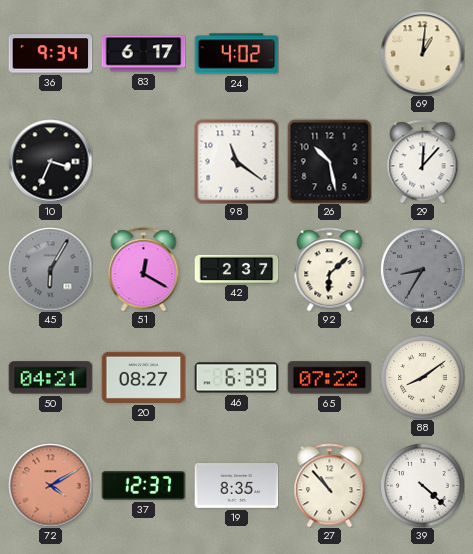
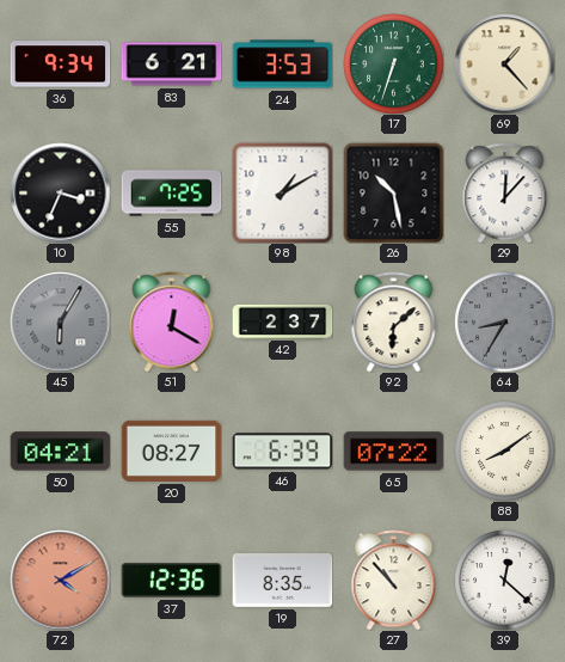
83: 6:17 -> 6:21
24: 4:02 -> 3:53
17: none -> 6:33
69: 1:01 -> 1:23
55: none -> 7:25
98: 11:21 -> 1:10
37: 12:37 -> 12:36
39: 4:22 -> 12:22
